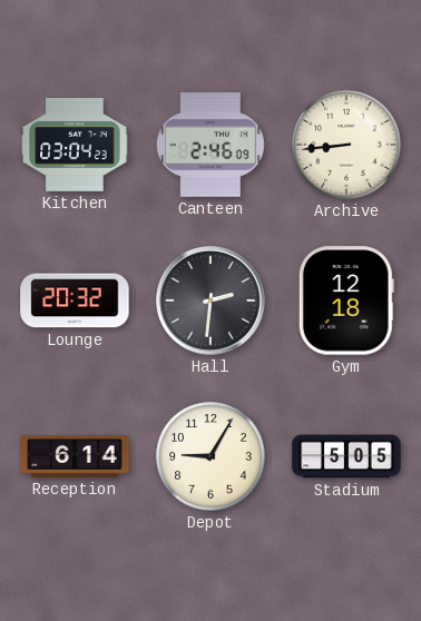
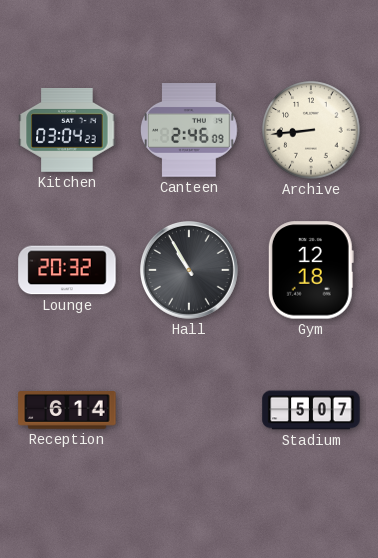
Hall: 2:31 -> 10:55
Depot: 9:05 -> none
Stadium: 5:05 -> 5:07
